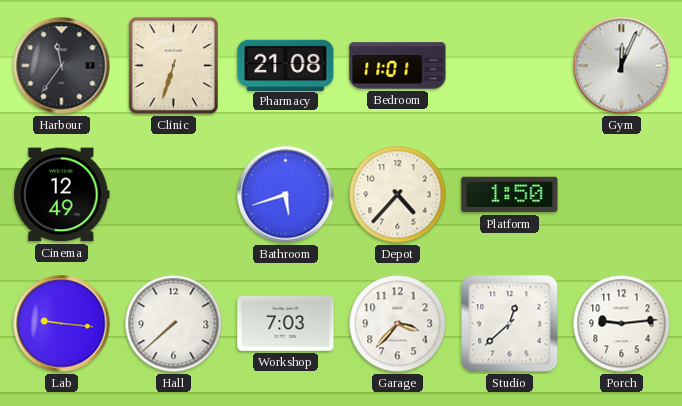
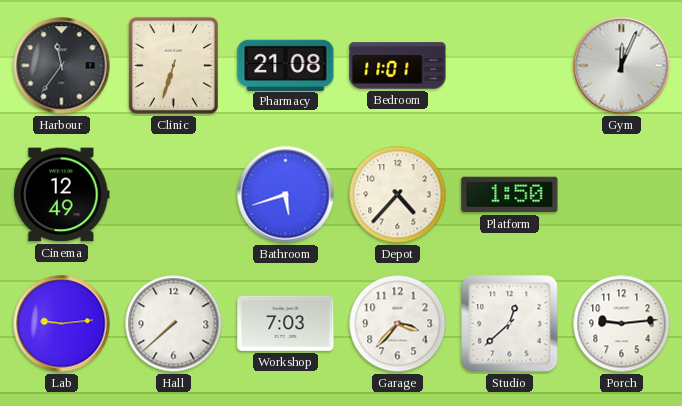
Lab: 9:16 -> 9:14
